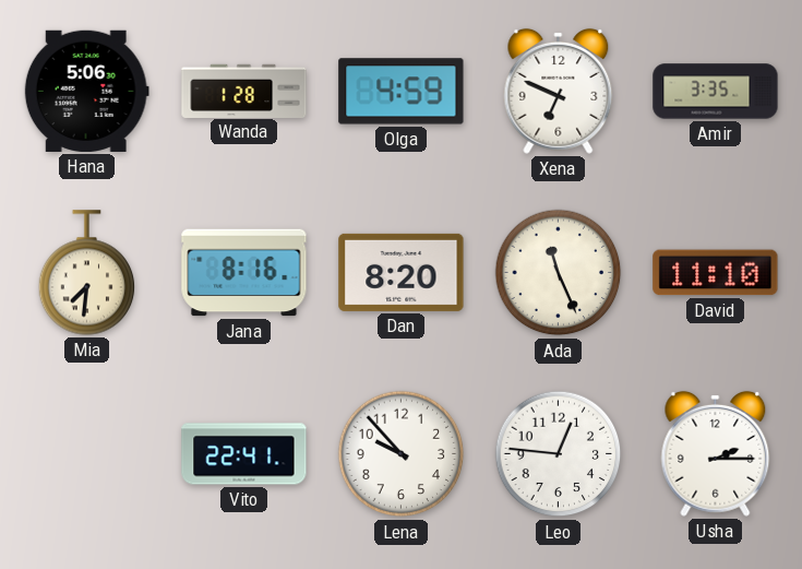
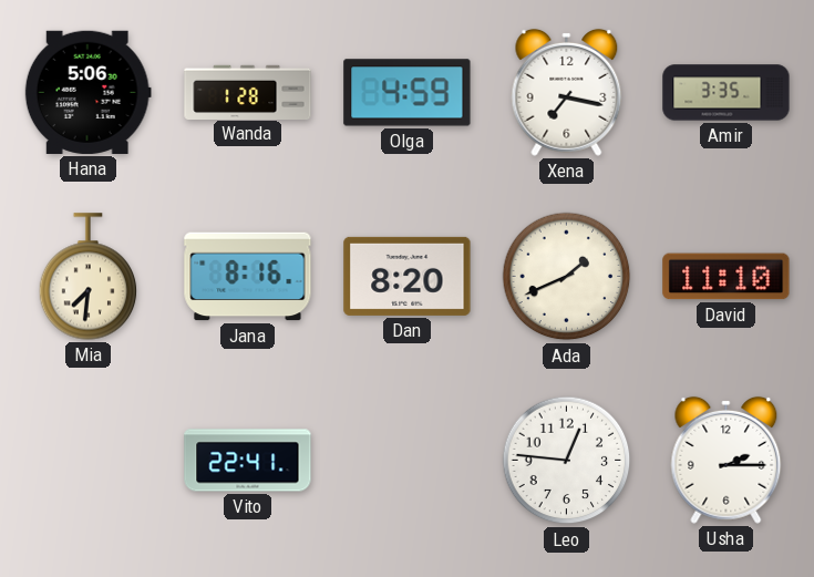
Xena: 6:49 -> 7:17
Ada: 11:26 -> 1:41
Lena: 9:53 -> none
